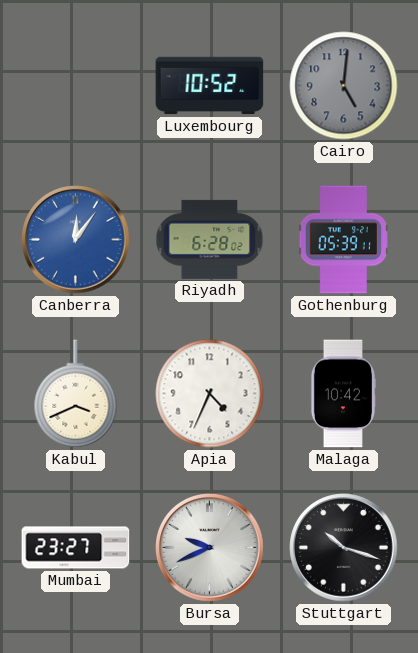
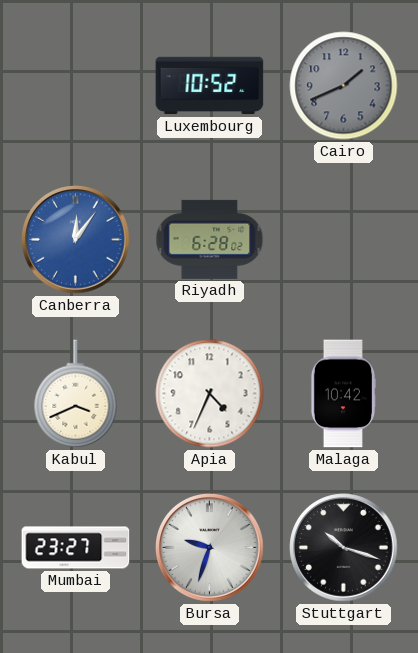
Cairo: 5:01 -> 1:41
Gothenburg: 05:39 -> none
Bursa: 9:41 -> 9:33
